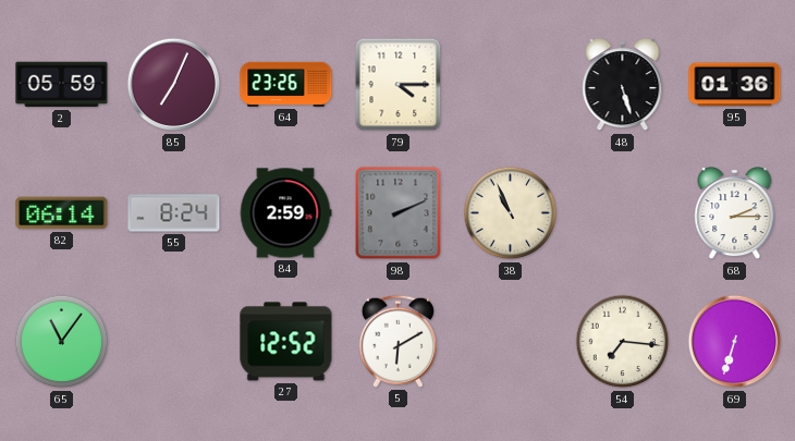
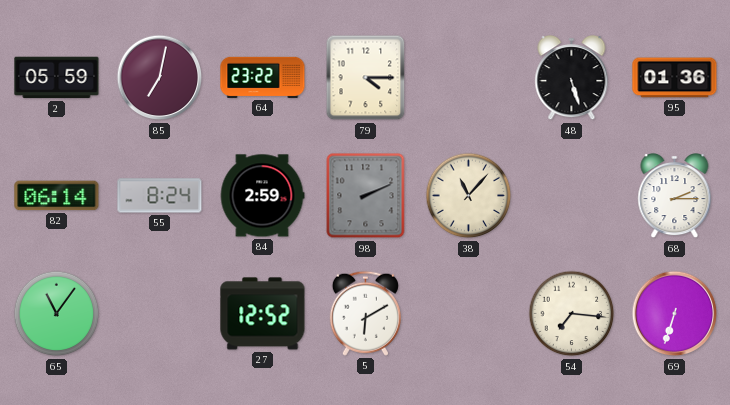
85: 7:04 -> 7:02
64: 23:26 -> 23:22
38: 10:56 -> 11:07
